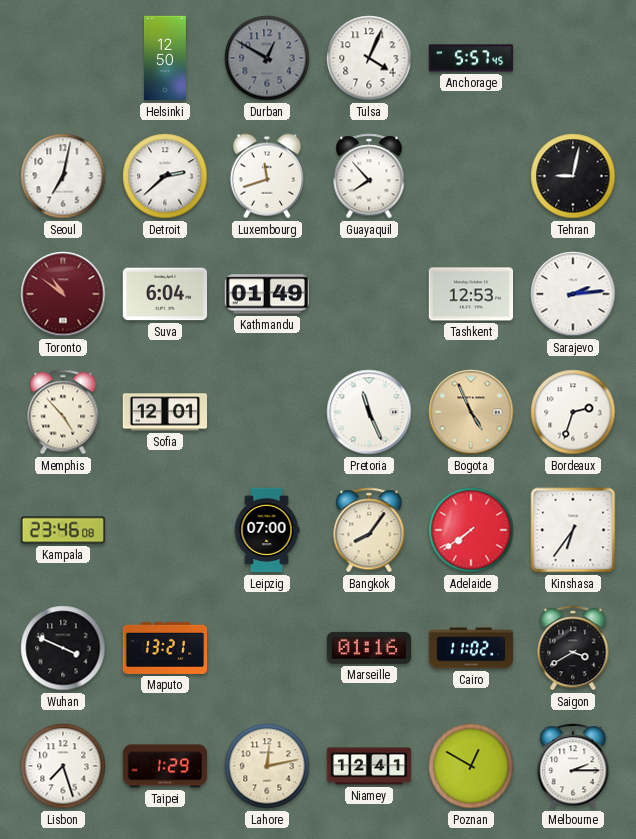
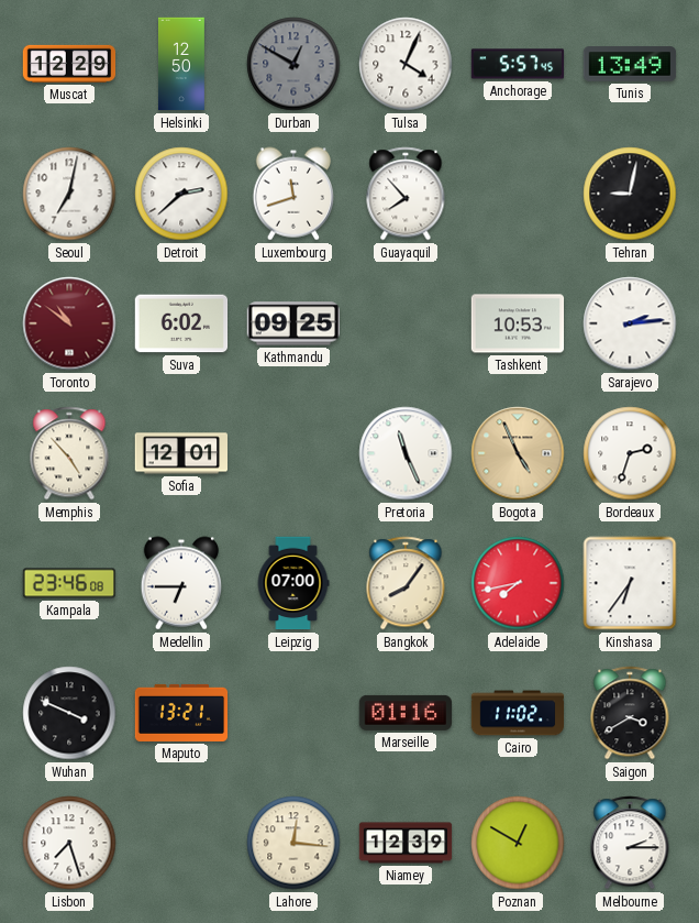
Muscat: none -> 12:29
Tunis: none -> 13:49
Suva: 6:04 -> 6:02
Kathmandu: 01:49 -> 09:25
Tashkent: 12:53 -> 10:53
Medellin: none -> 6:45
Adelaide: 7:39 -> 7:43
Taipei: 1:29 -> none
Lahore: 12:13 -> 12:16
Niamey: 12:41 -> 12:39
